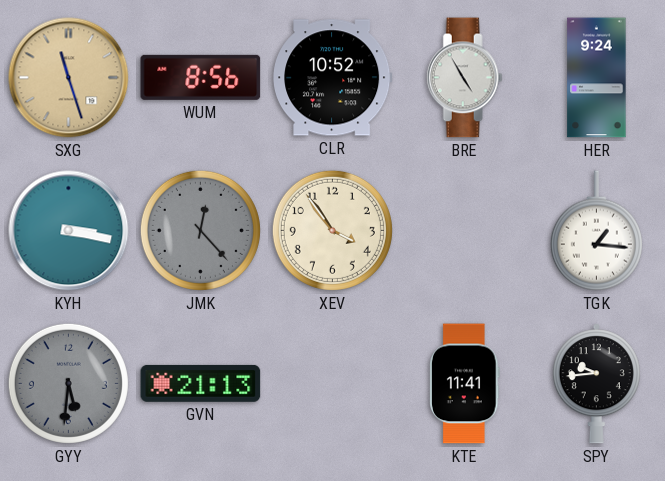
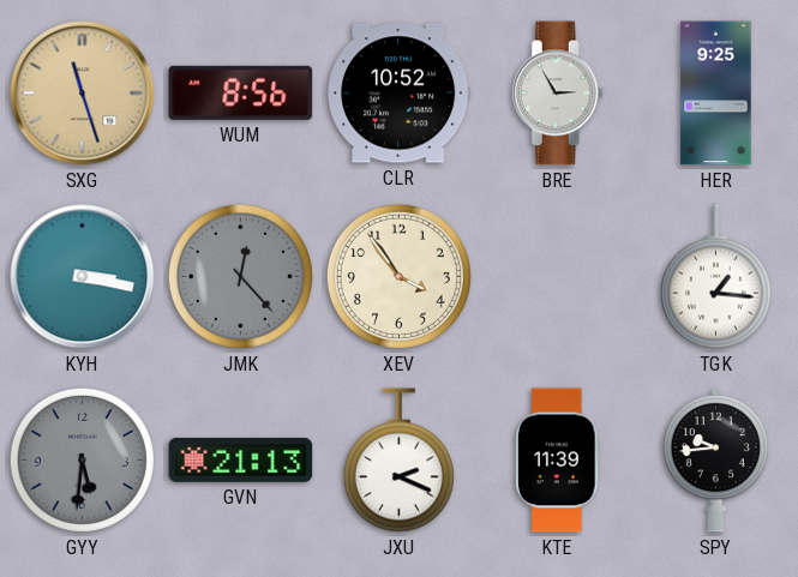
BRE: 4:55 -> 2:55
HER: 9:24 -> 9:25
JXU: none -> 2:19
KTE: 11:41 -> 11:39
